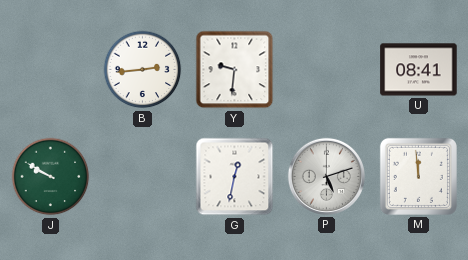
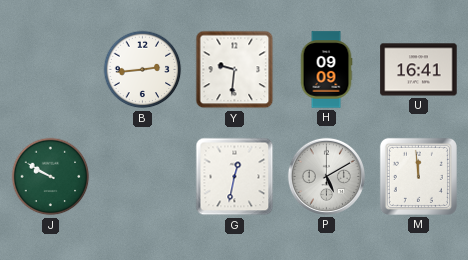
H: none -> 09:09
U: 08:41 -> 16:41
P: 5:12 -> 5:10
